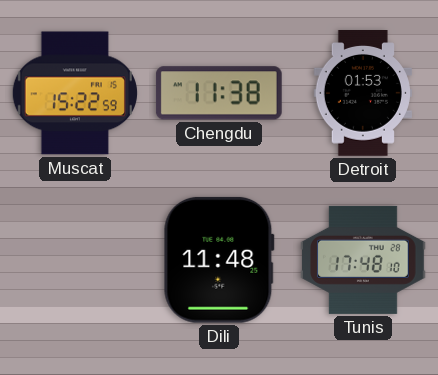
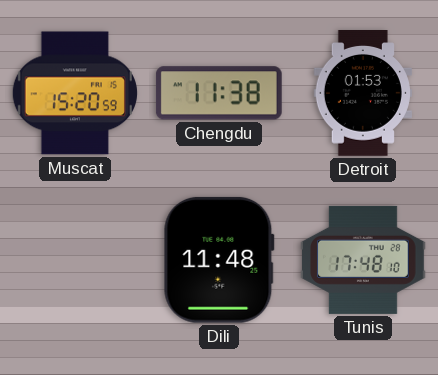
Muscat: 15:22 -> 15:20
